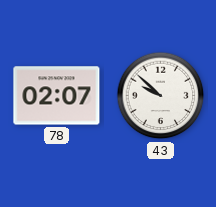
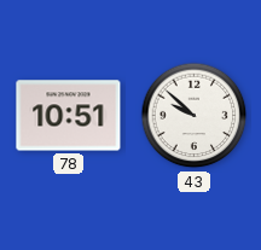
78: 02:07 -> 10:51
